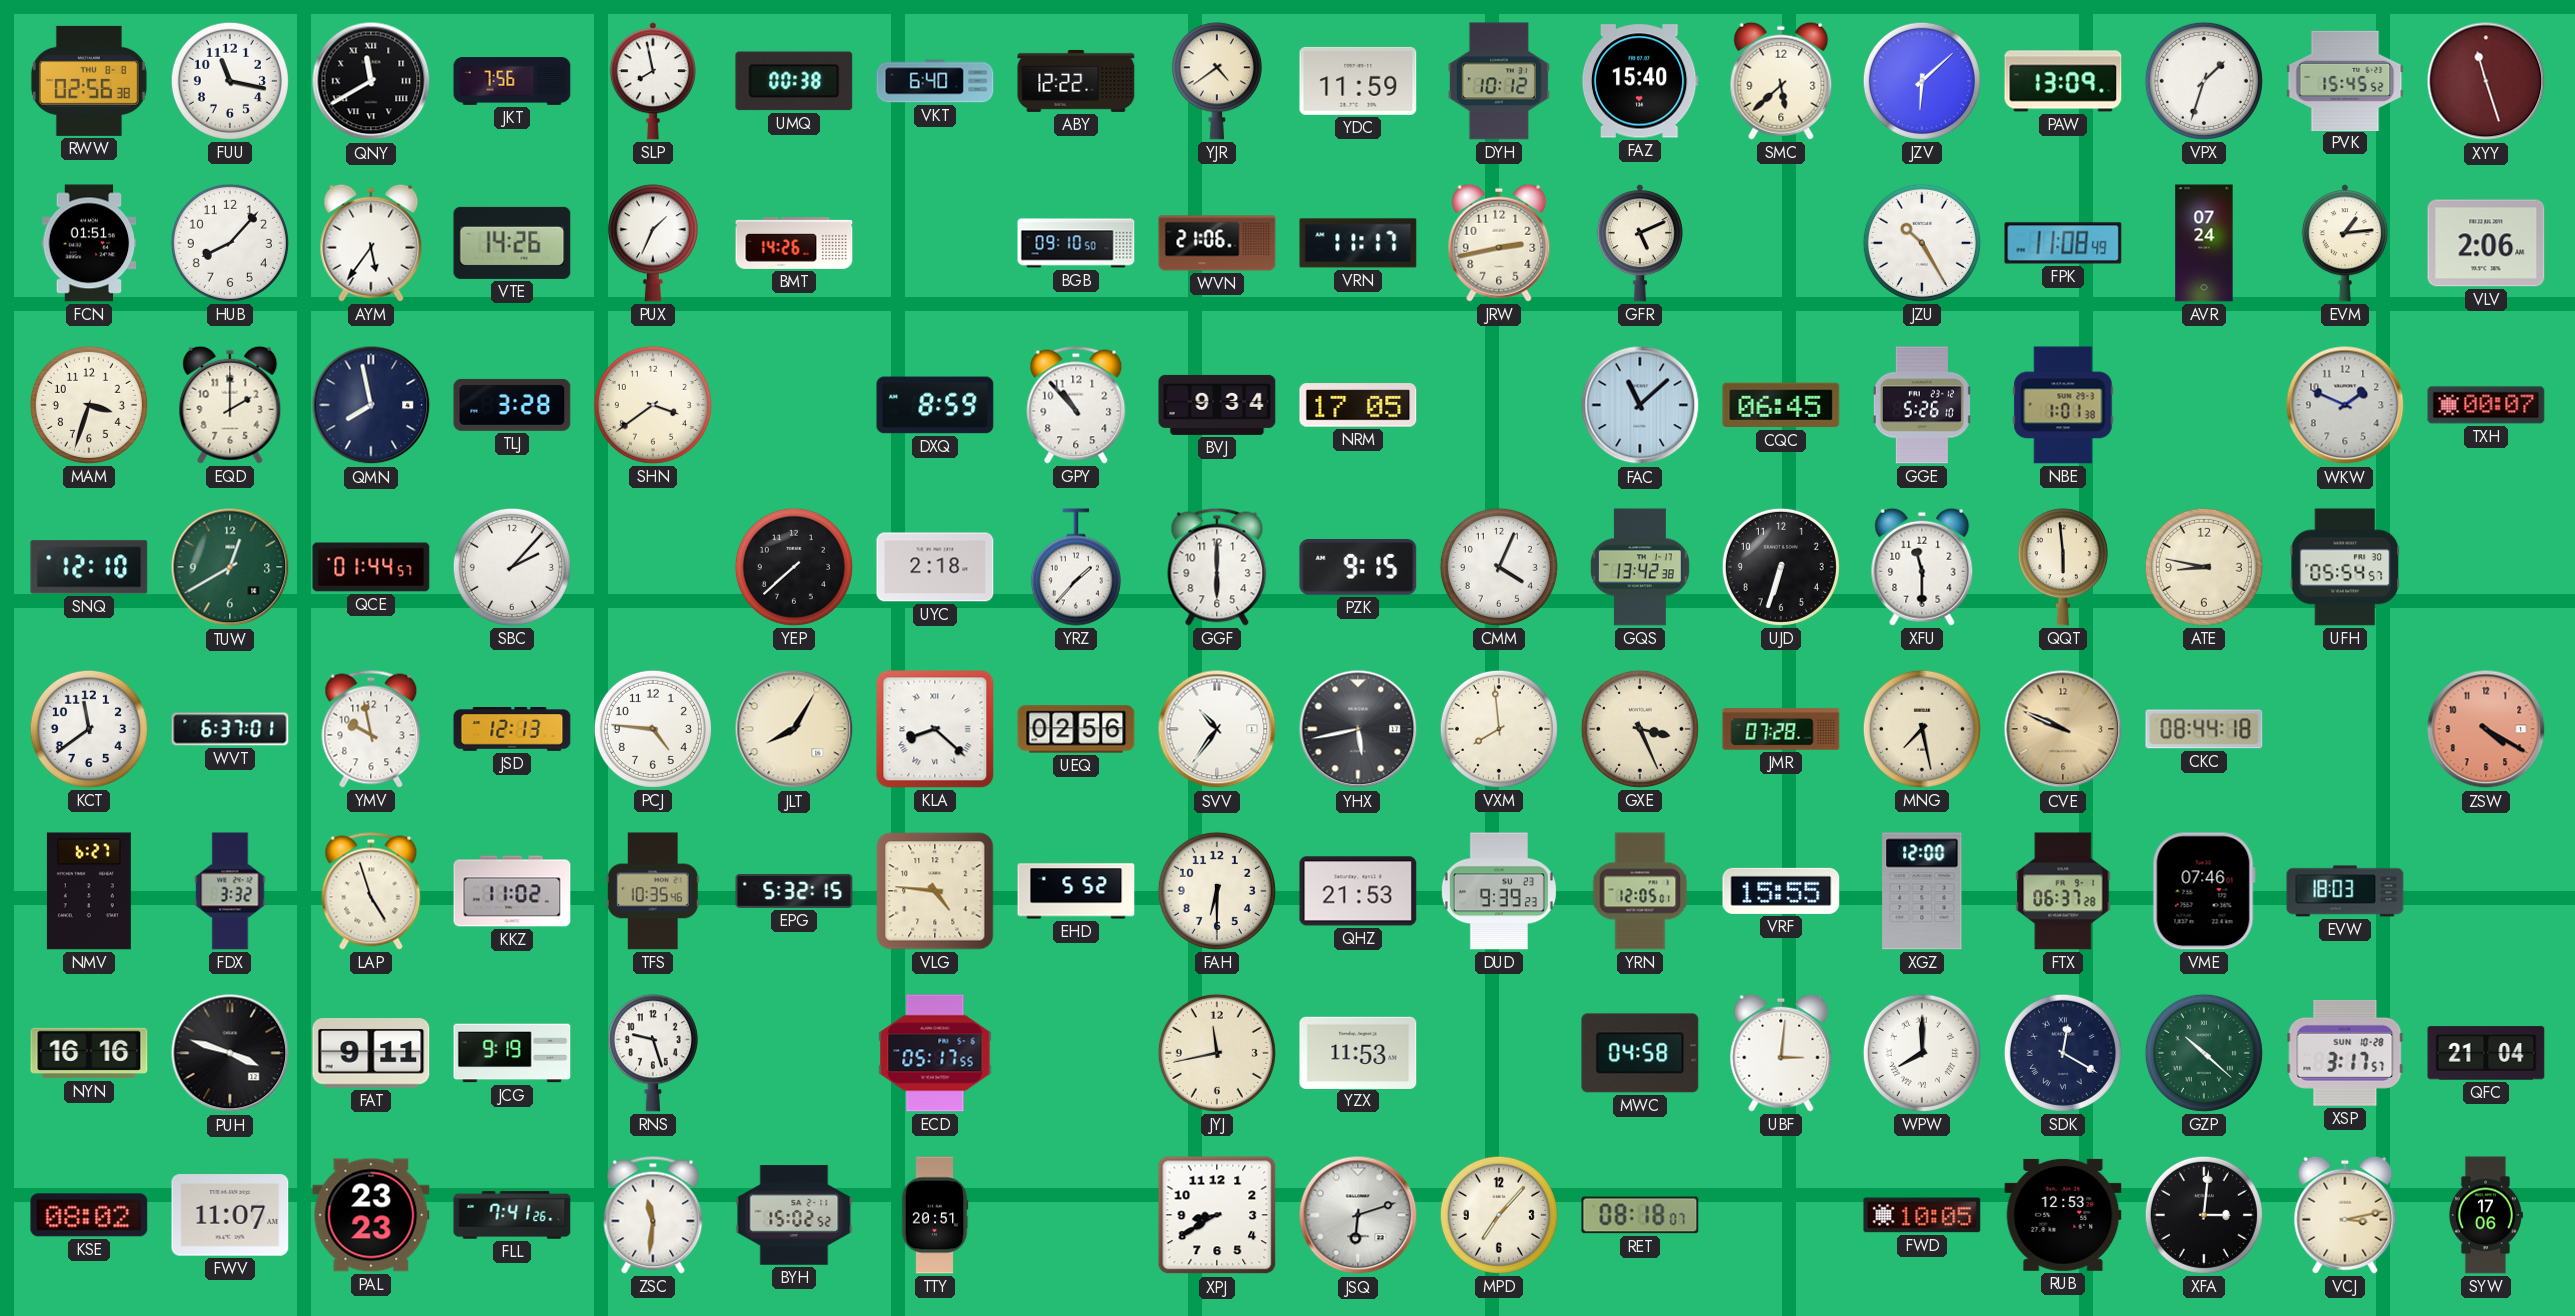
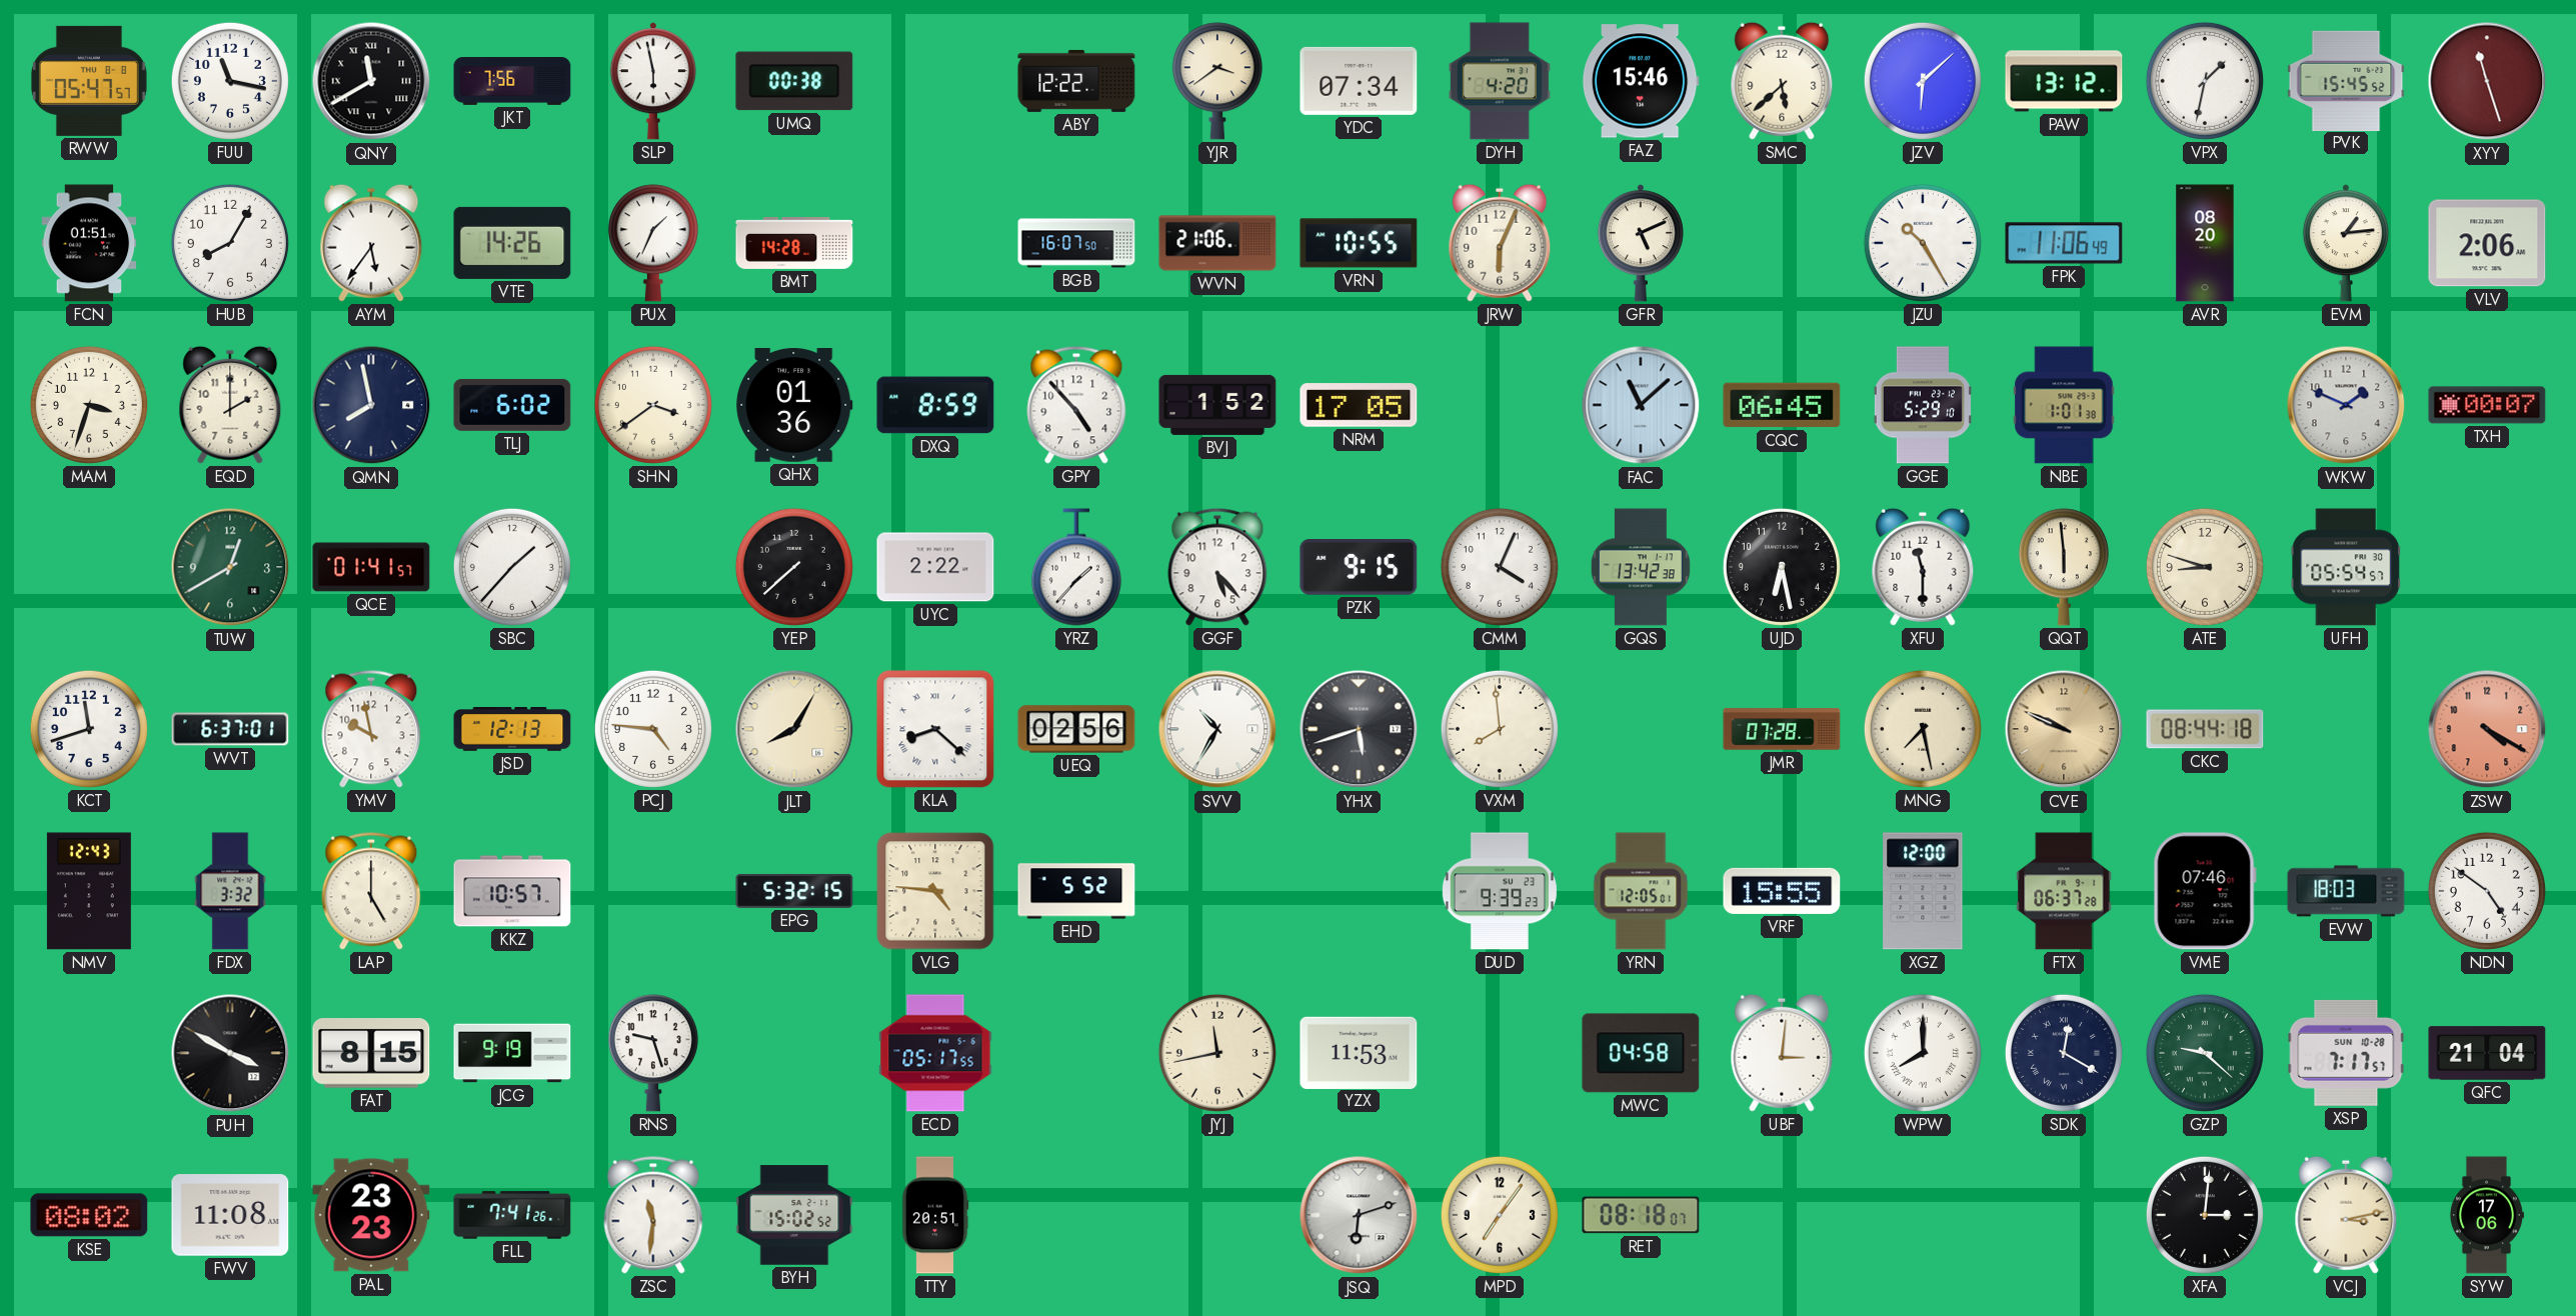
RWW: 02:56 -> 05:47
SLP: 7:58 -> 5:58
VKT: 6:40 -> none
YJR: 4:39 -> 3:39
YDC: 11:59 -> 07:34
DYH: 10:12 -> 4:20
FAZ: 15:40 -> 15:46
PAW: 13:09 -> 13:12
VPX: 1:33 -> 1:32
HUB: 8:07 -> 8:05
BMT: 14:26 -> 14:28
BGB: 09:10 -> 16:07
VRN: 11:17 -> 10:55
JRW: 2:43 -> 6:04
FPK: 11:08 -> 11:06
AVR: 07:24 -> 08:20
TLJ: 3:28 -> 6:02
QHX: none -> 01:36
GPY: 10:53 -> 4:53
BVJ: 9:34 -> 1:52
GGE: 5:26 -> 5:29
SNQ: 12:10 -> none
QCE: 01:44 -> 01:41
SBC: 2:07 -> 1:37
UYC: 2:18 -> 2:22
GGF: 6:00 -> 5:23
UJD: 6:33 -> 6:28
ATE: 8:47 -> 8:48
KCT: 11:39 -> 11:42
SVV: 10:36 -> 10:35
YHX: 5:43 -> 5:42
GXE: 3:26 -> none
NMV: 6:27 -> 12:43
LAP: 4:57 -> 5:00
KKZ: 11:02 -> 10:57
TFS: 10:35 -> none
FAH: 6:30 -> none
QHZ: 21:53 -> none
NDN: none -> 4:51
NYN: 16:16 -> none
PUH: 3:48 -> 3:50
FAT: 9:11 -> 8:15
GZP: 10:22 -> 9:22
XSP: 3:17 -> 7:17
FWV: 11:07 -> 11:08
XPJ: 8:40 -> none
MPD: 7:07 -> 7:06
FWD: 10:05 -> none
RUB: 12:53 -> none
